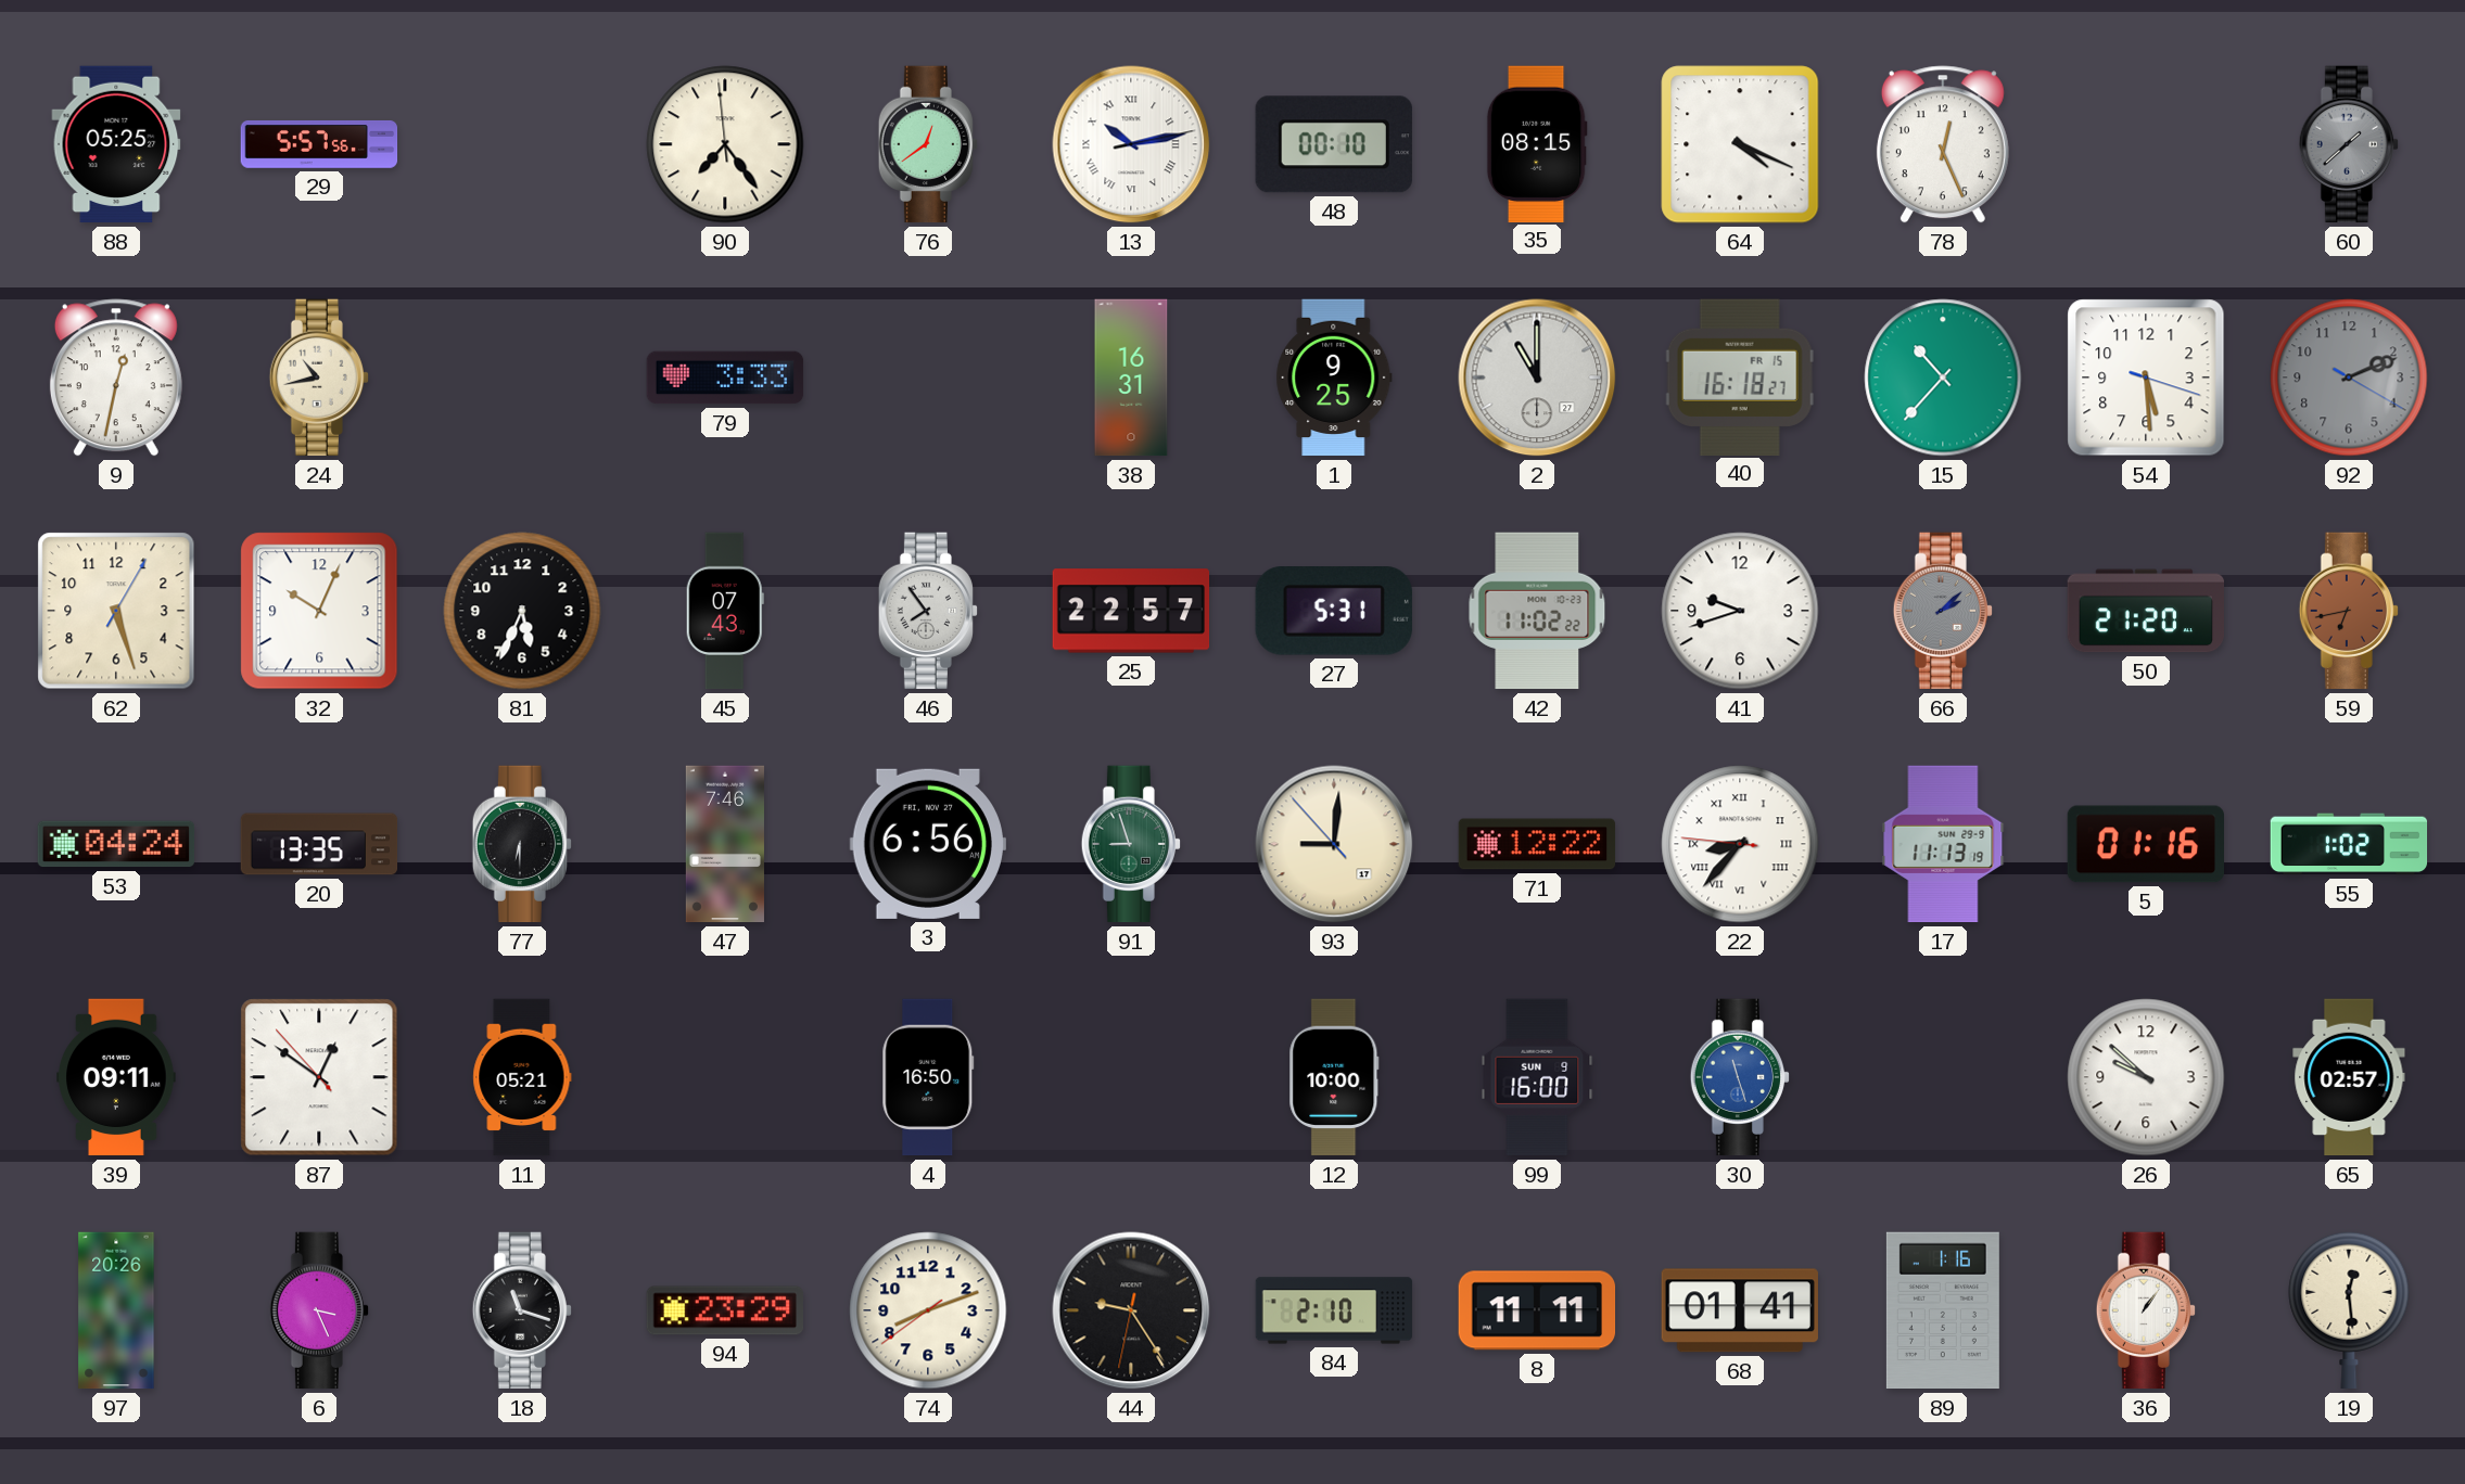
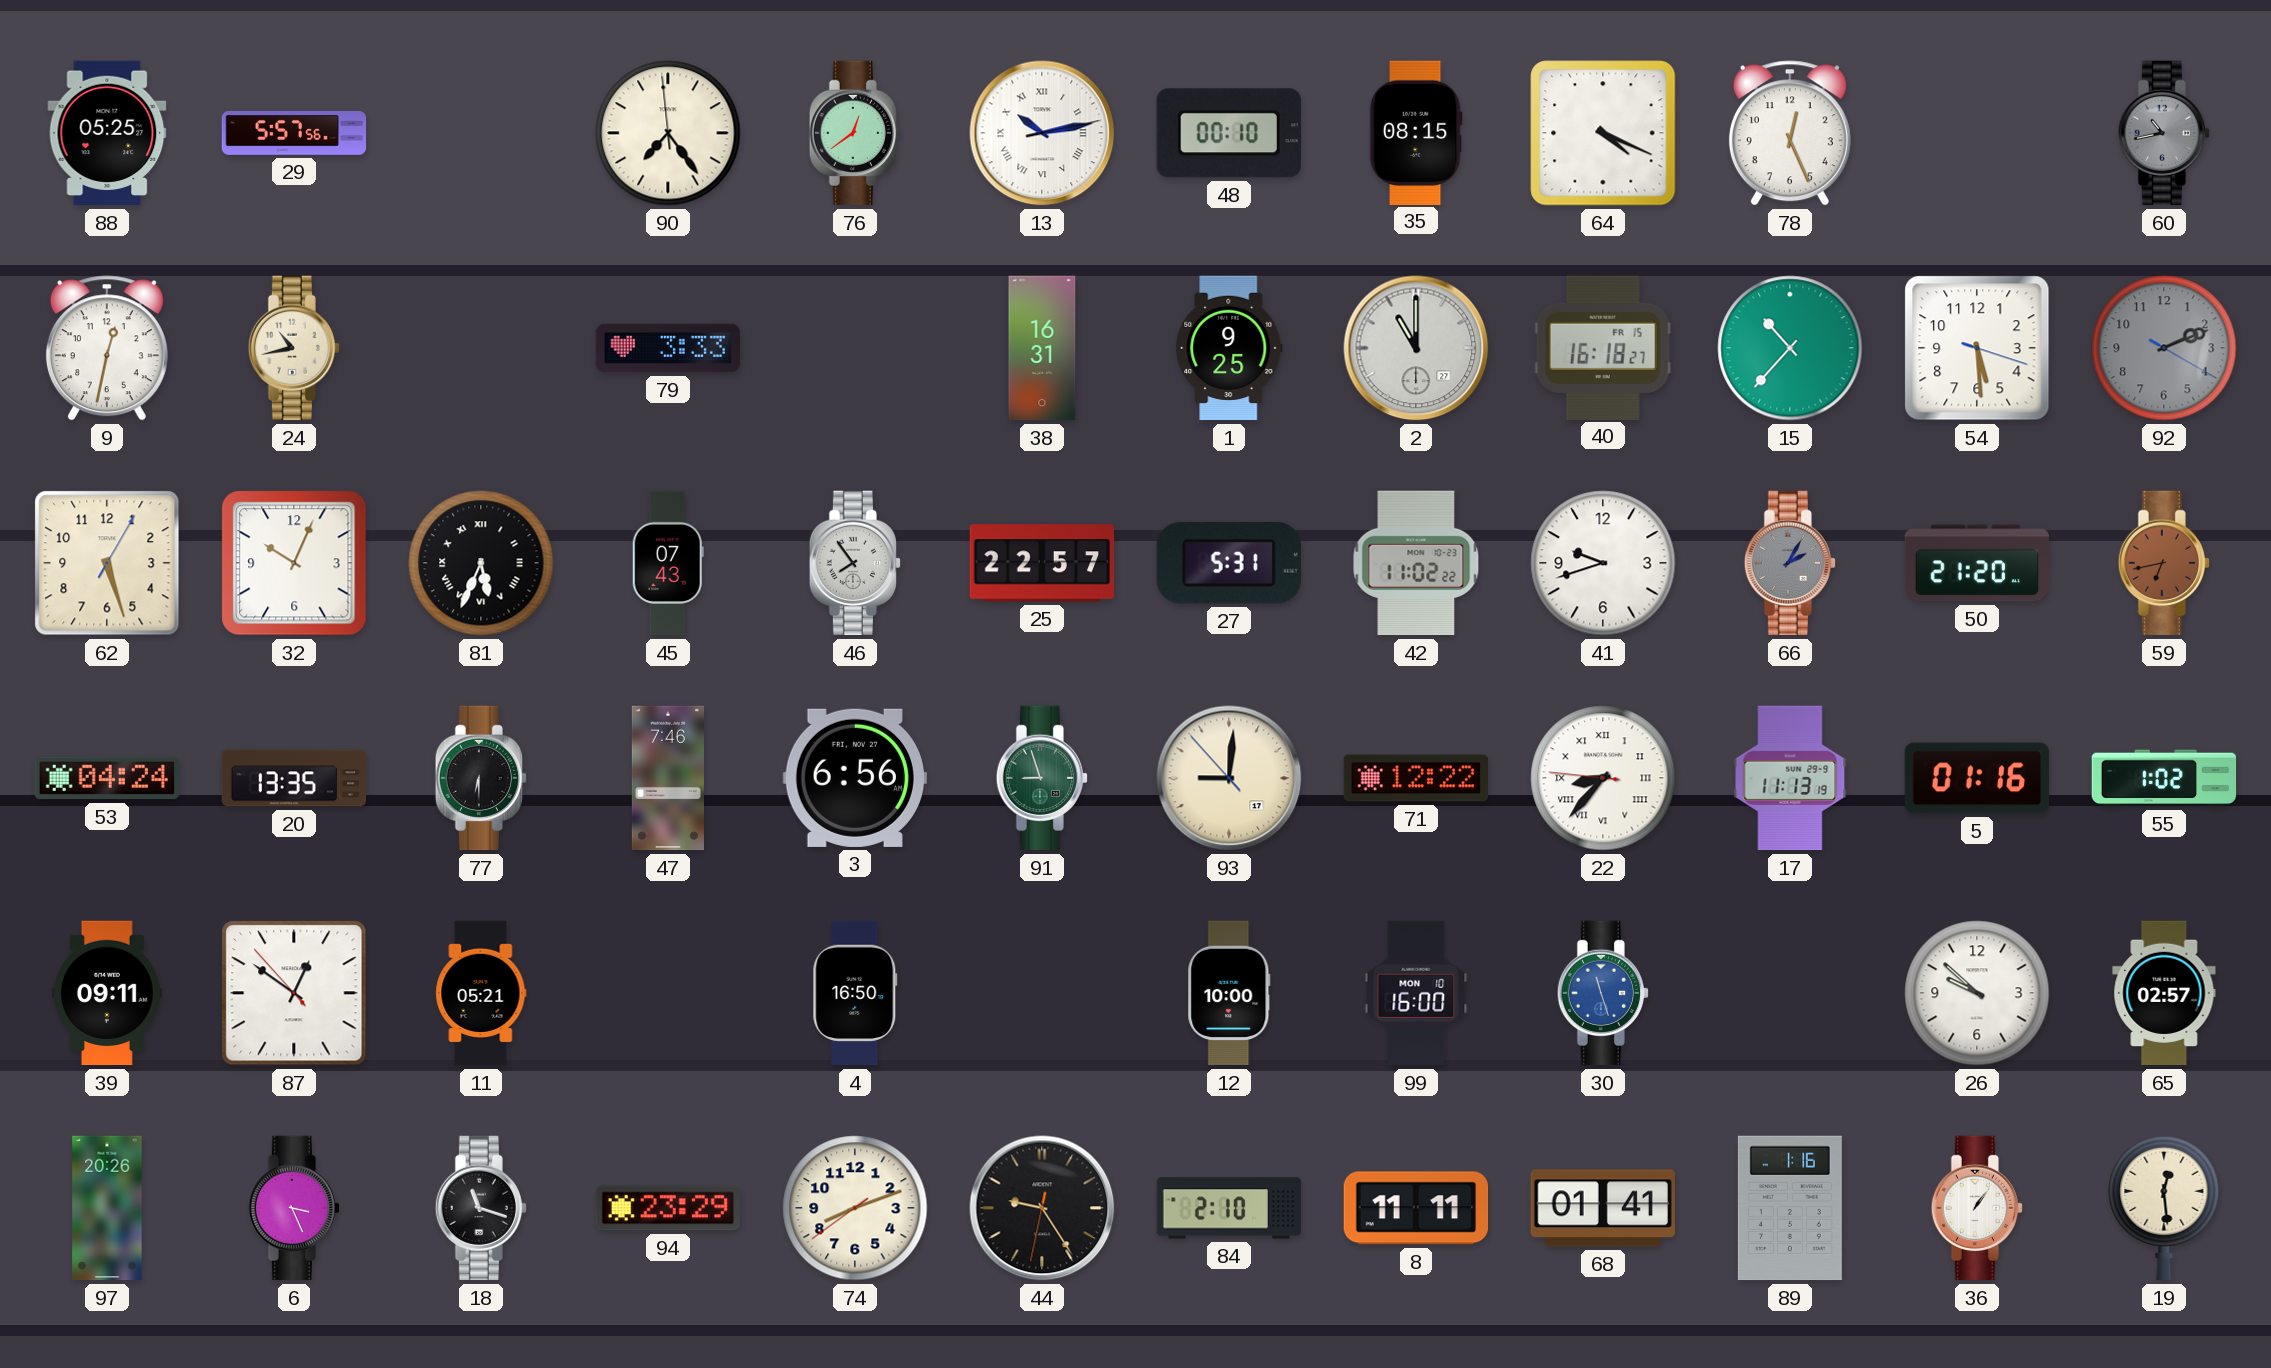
60: 1:38 -> 10:43
81 numerals: Arabic -> Roman
66: 2:08 -> 2:05
99 date: SUN 9 -> MON 10
